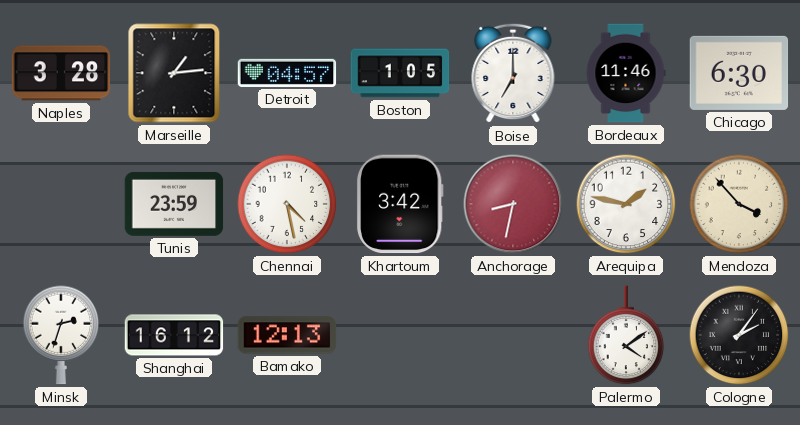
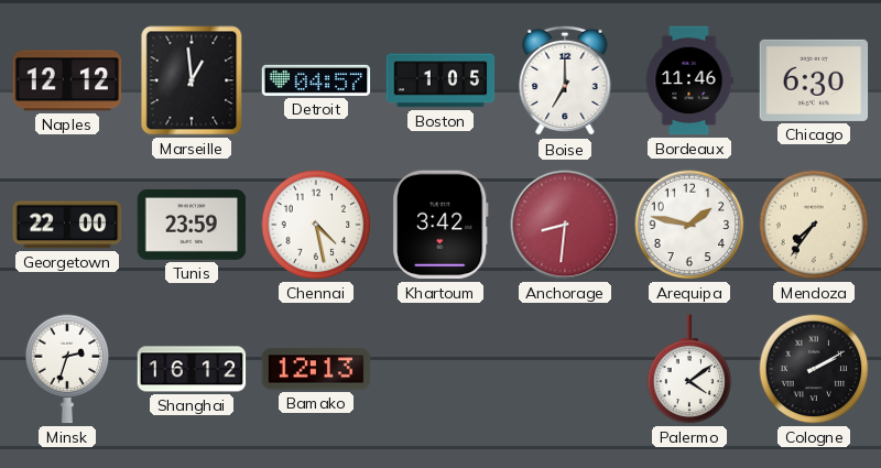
Naples: 3:28 -> 12:12
Marseille: 1:14 -> 12:59
Georgetown: none -> 22:00
Anchorage: 8:32 -> 8:31
Mendoza: 3:53 -> 7:36
Cologne: 2:06 -> 2:10
